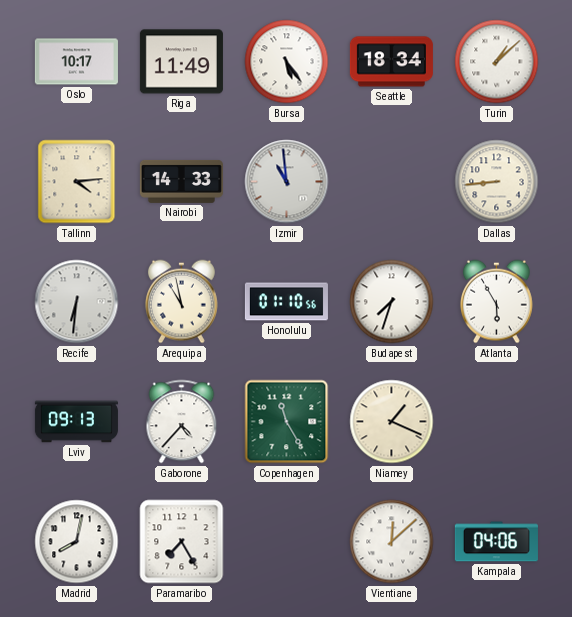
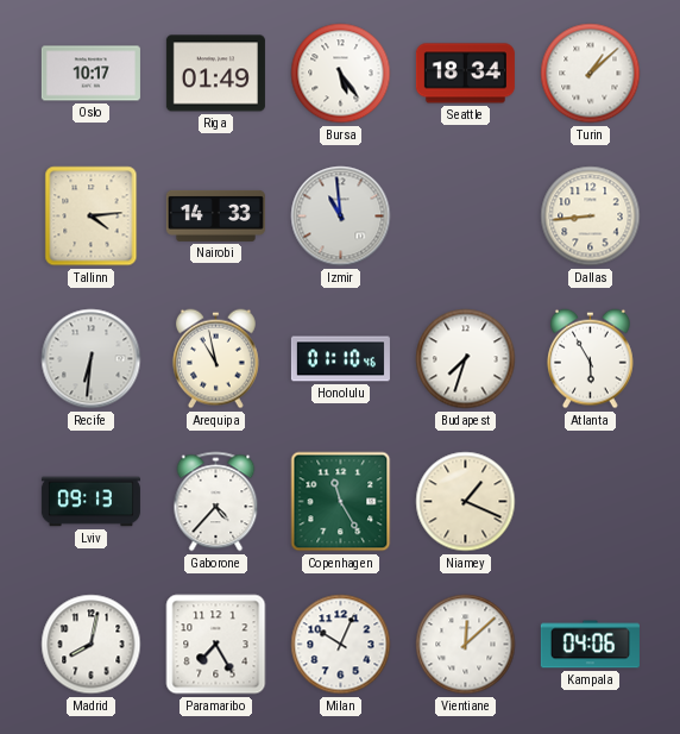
Riga: 11:49 -> 01:49
Honolulu: 01:10:56 -> 01:10:46
Milan: none -> 10:04
